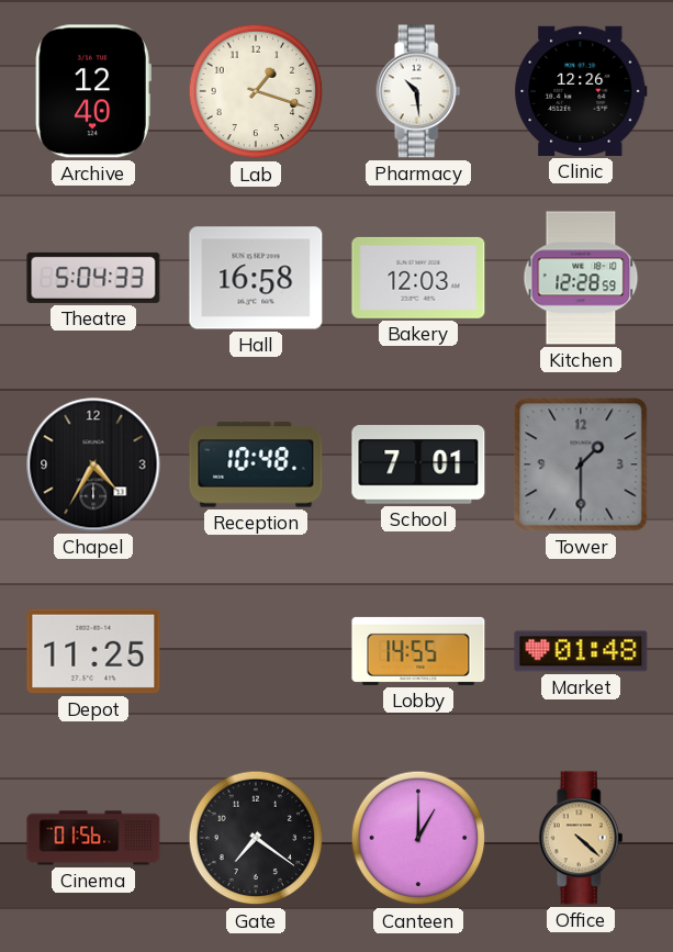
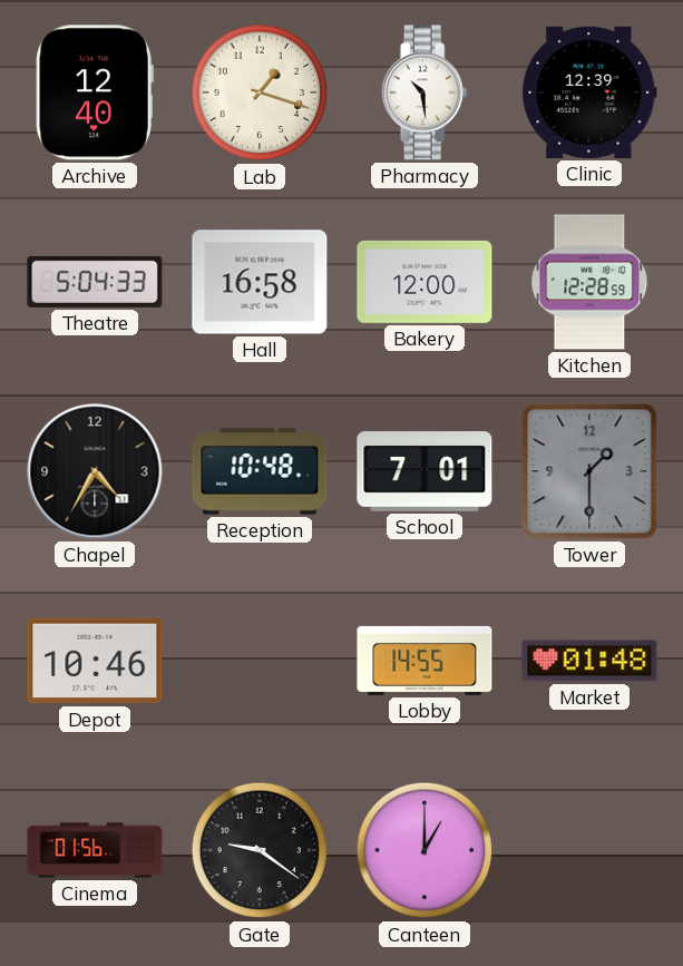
Clinic: 12:26 -> 12:39
Bakery: 12:03 -> 12:00
Depot: 11:25 -> 10:46
Gate: 7:21 -> 9:21
Office: 4:22 -> none
